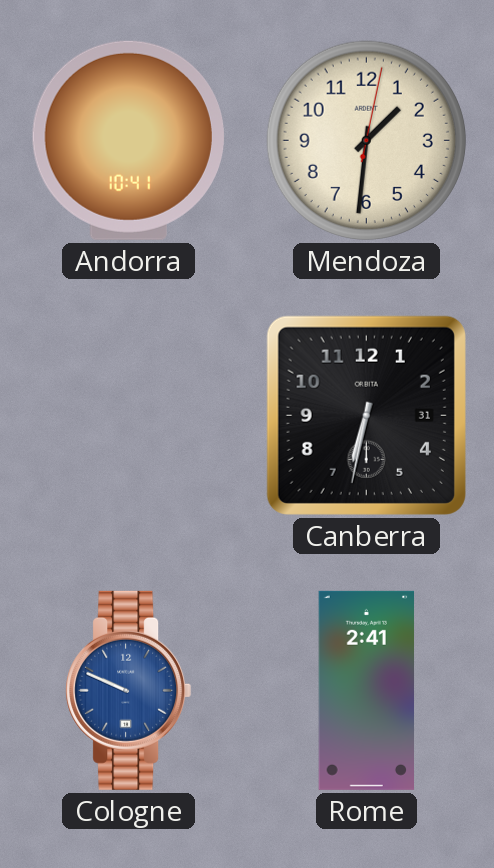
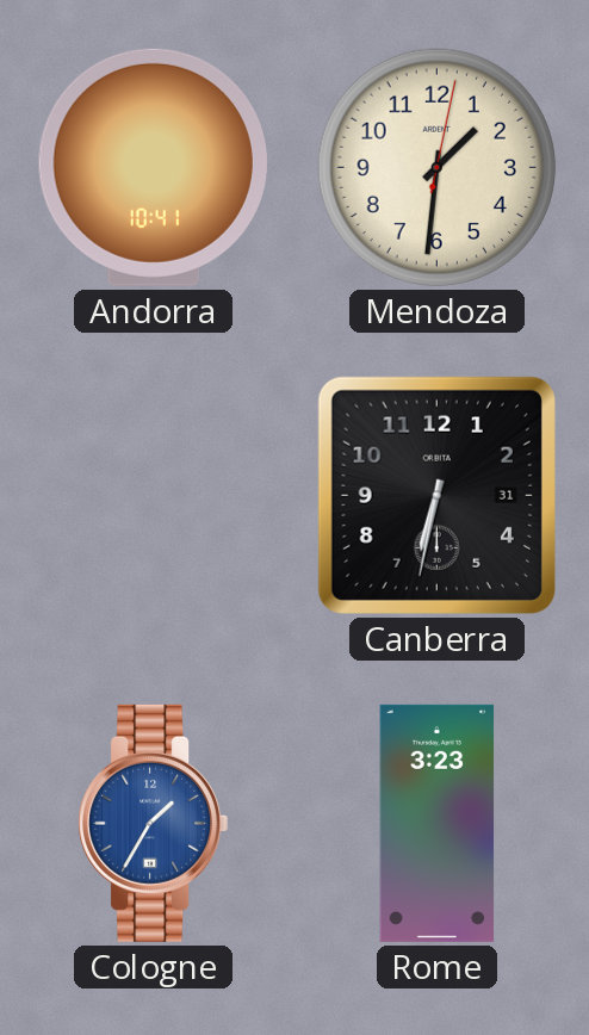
Cologne: 9:49 -> 1:35
Rome: 2:41 -> 3:23
